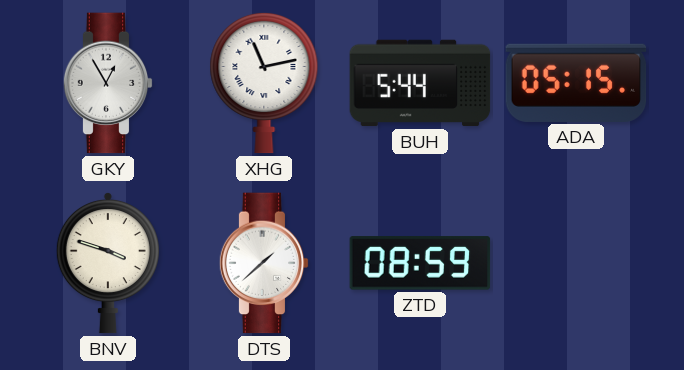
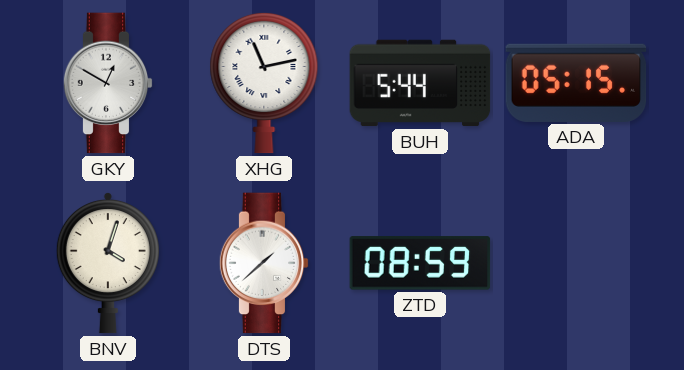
GKY: 12:55 -> 12:50
BNV: 3:48 -> 4:03
